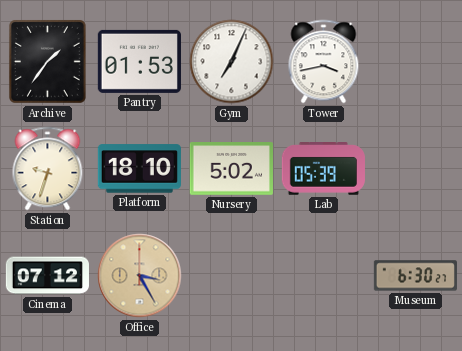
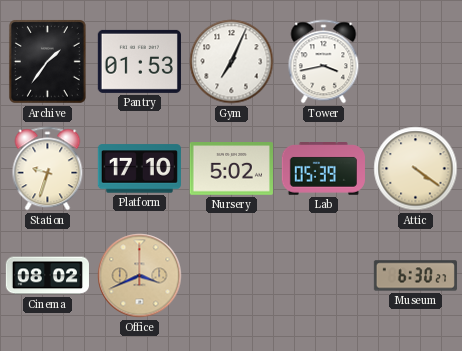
Platform: 18:10 -> 17:10
Attic: none -> 4:21
Cinema: 07:12 -> 08:02
Office: 3:25 -> 3:41
